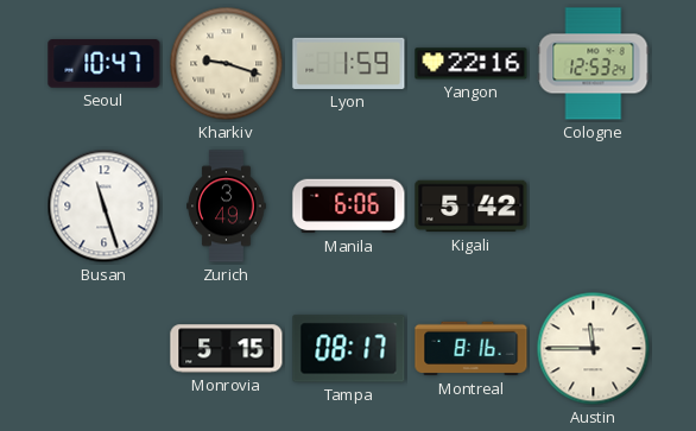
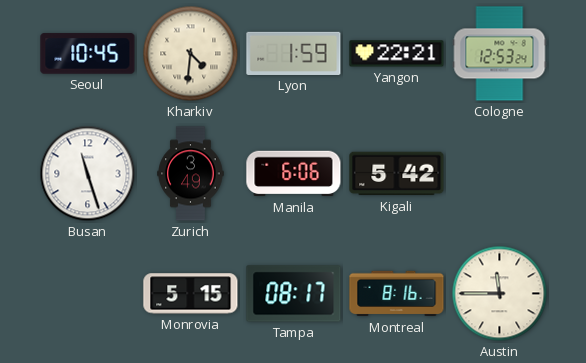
Seoul: 10:47 -> 10:45
Kharkiv: 9:18 -> 4:31
Yangon: 22:16 -> 22:21
